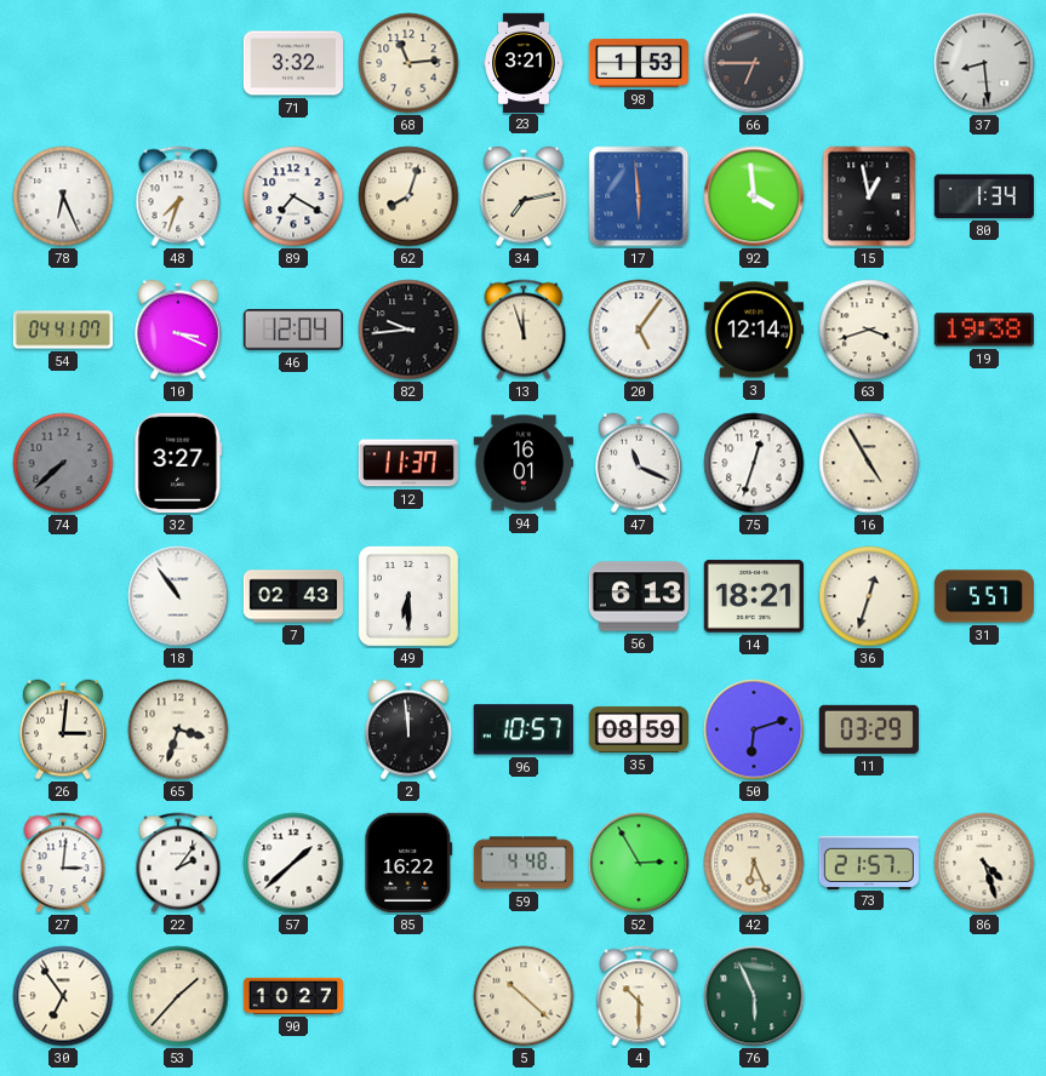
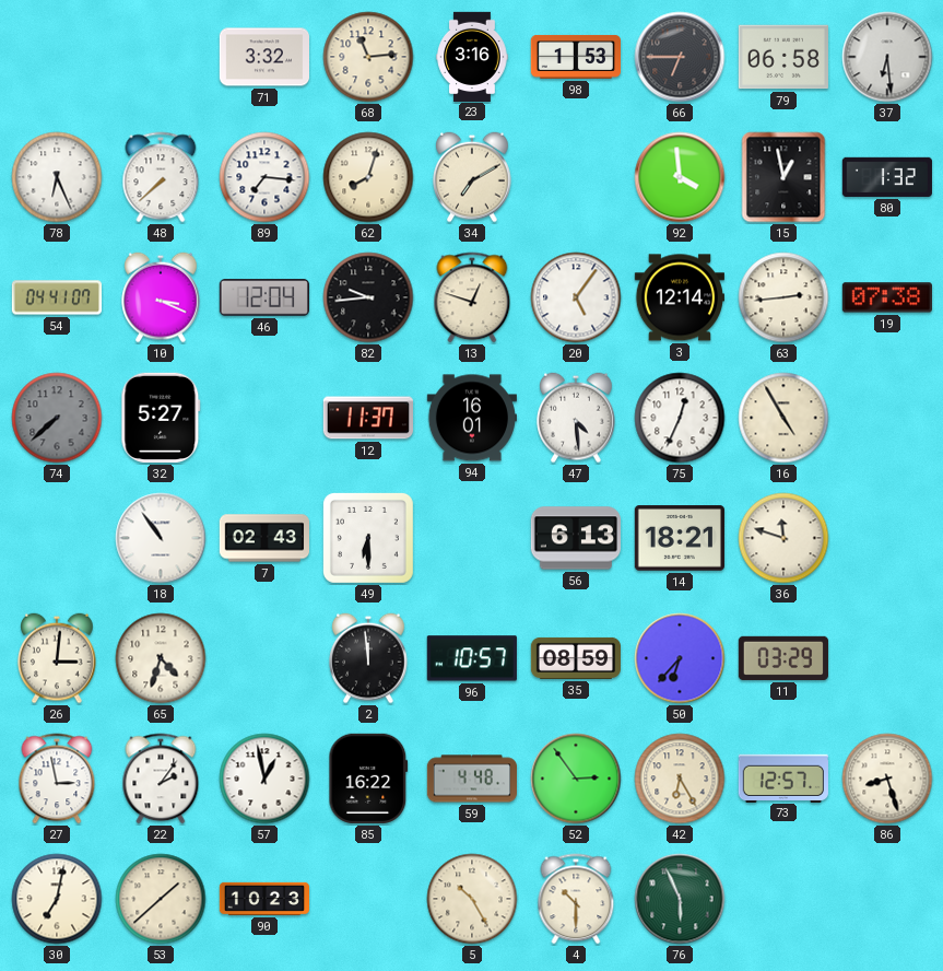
23: 3:21 -> 3:16
79: none -> 06:58
37: 8:29 -> 6:29
48: 7:33 -> 7:38
89: 7:20 -> 7:16
34: 7:13 -> 7:10
17: 5:59 -> none
80: 1:34 -> 1:32
13: 11:57 -> 12:48
63: 3:42 -> 2:44
19: 19:38 -> 07:38
32: 3:27 -> 5:27
47: 11:19 -> 4:29
75: 12:33 -> 12:34
36: 12:33 -> 11:48
31: 5:57 -> none
65: 3:33 -> 4:33
50: 6:12 -> 6:37
27: 3:01 -> 2:58
57: 1:38 -> 12:58
52: 2:55 -> 2:54
42: 6:26 -> 6:25
73: 21:57 -> 12:57
86: 4:27 -> 8:27
30: 6:54 -> 7:02
53: 1:37 -> 1:38
90: 10:27 -> 10:23
5: 10:22 -> 10:25
